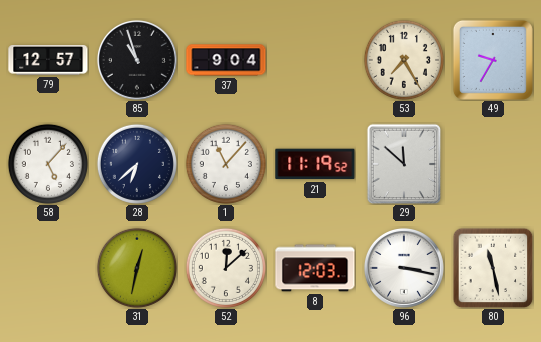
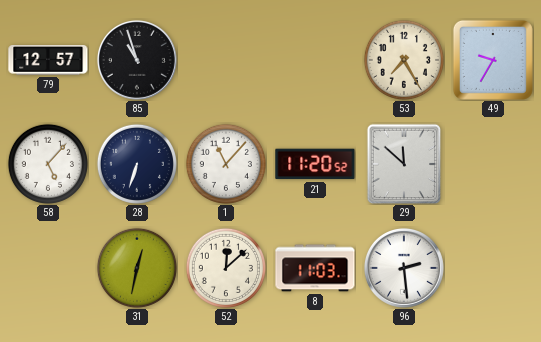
37: 9:04 -> none
28: 6:38 -> 6:33
21: 11:19 -> 11:20
8: 12:03 -> 11:03
96: 3:17 -> 2:29
80: 11:28 -> none
